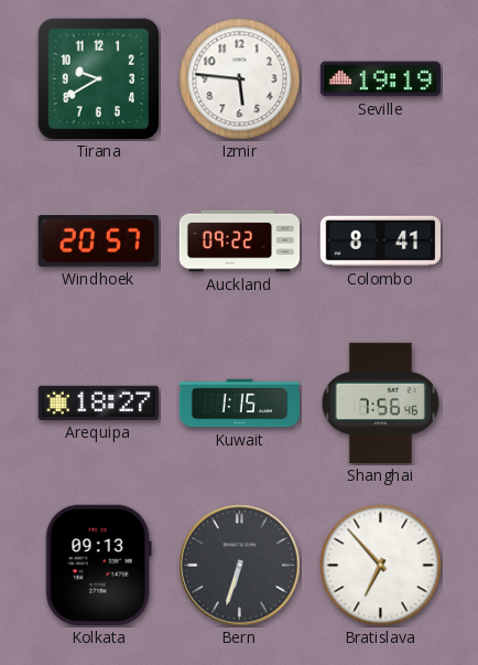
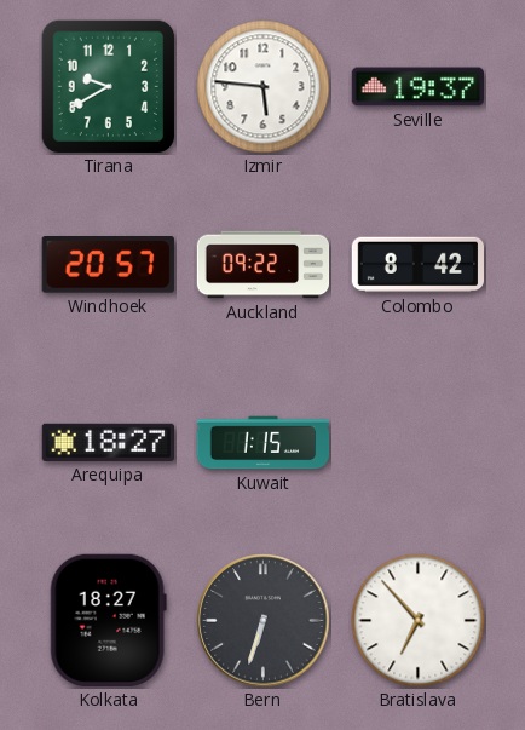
Seville: 19:19 -> 19:37
Colombo: 8:41 -> 8:42
Shanghai: 7:56 -> none
Kolkata: 09:13 -> 18:27
